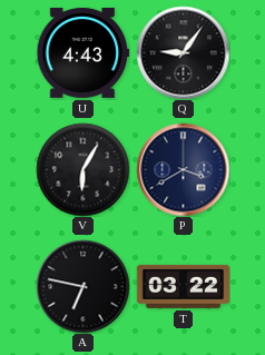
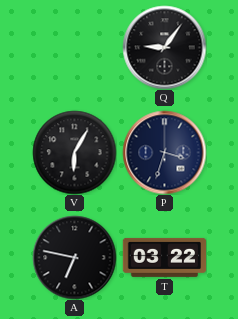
U: 4:43 -> none
P: 3:40 -> 3:33
